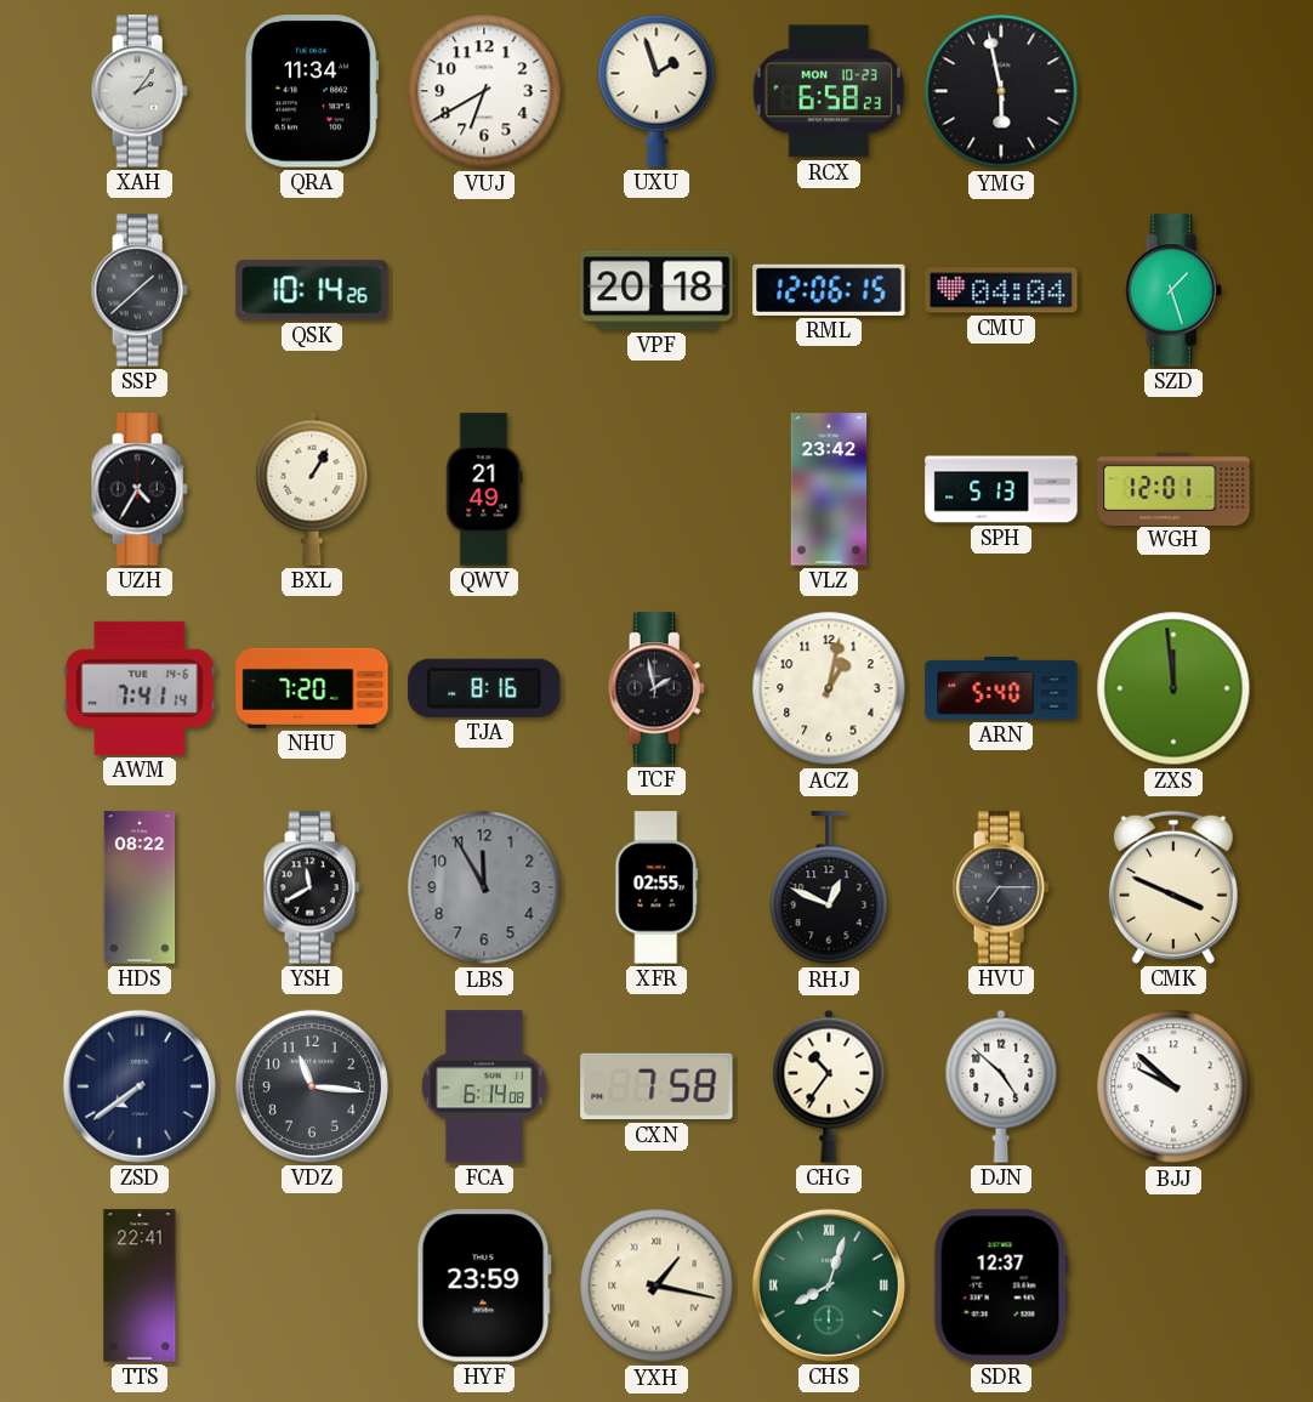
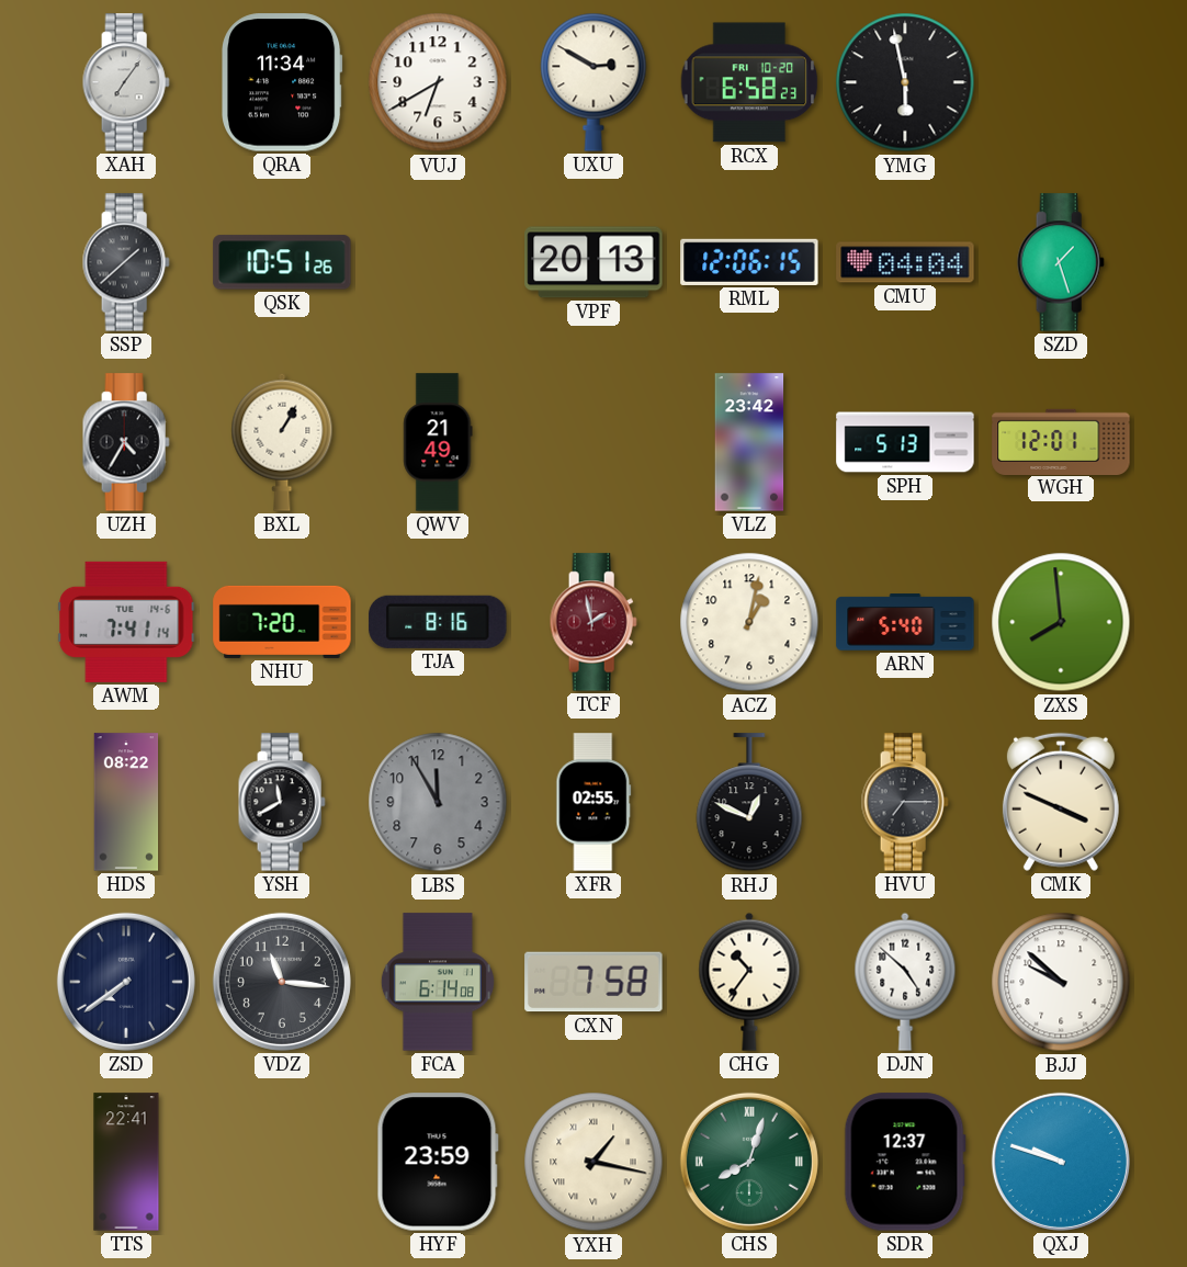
XAH: 2:06 -> 7:06
UXU: 1:57 -> 2:50
RCX date: MON 10-23 -> FRI 10-20
QSK: 10:14 -> 10:51
VPF: 20:18 -> 20:13
TCF dial: black -> burgundy
ZXS: 11:59 -> 7:59
QXJ: none -> 9:48
